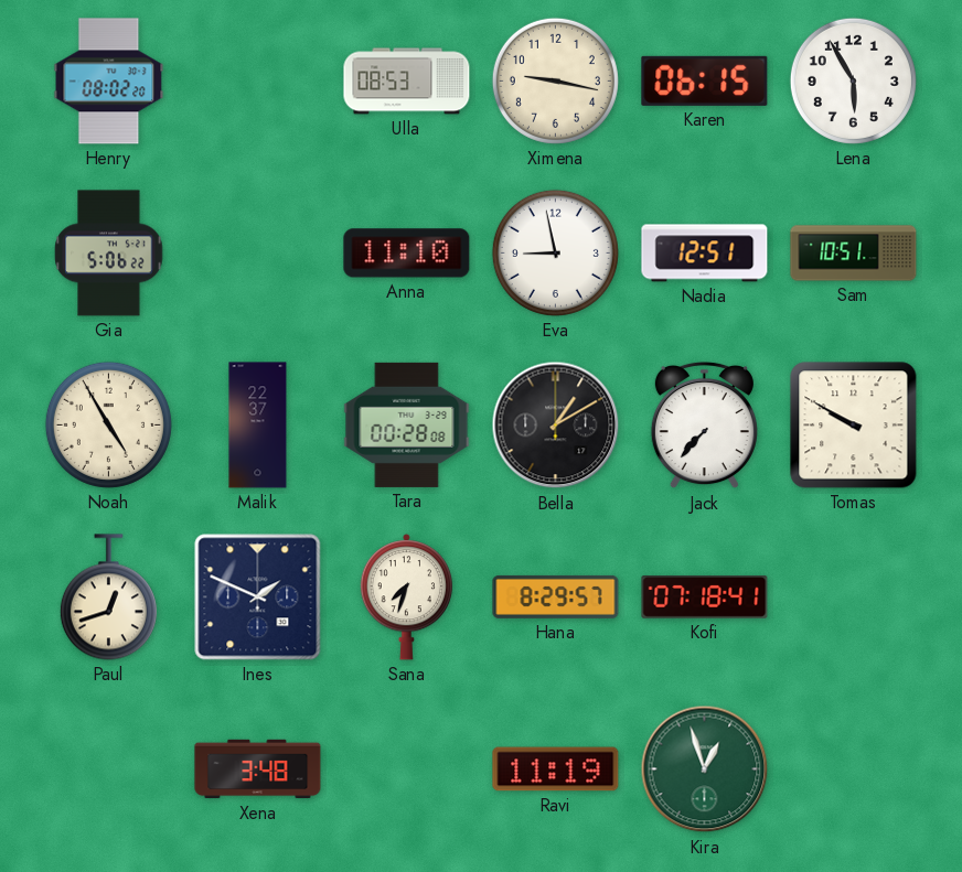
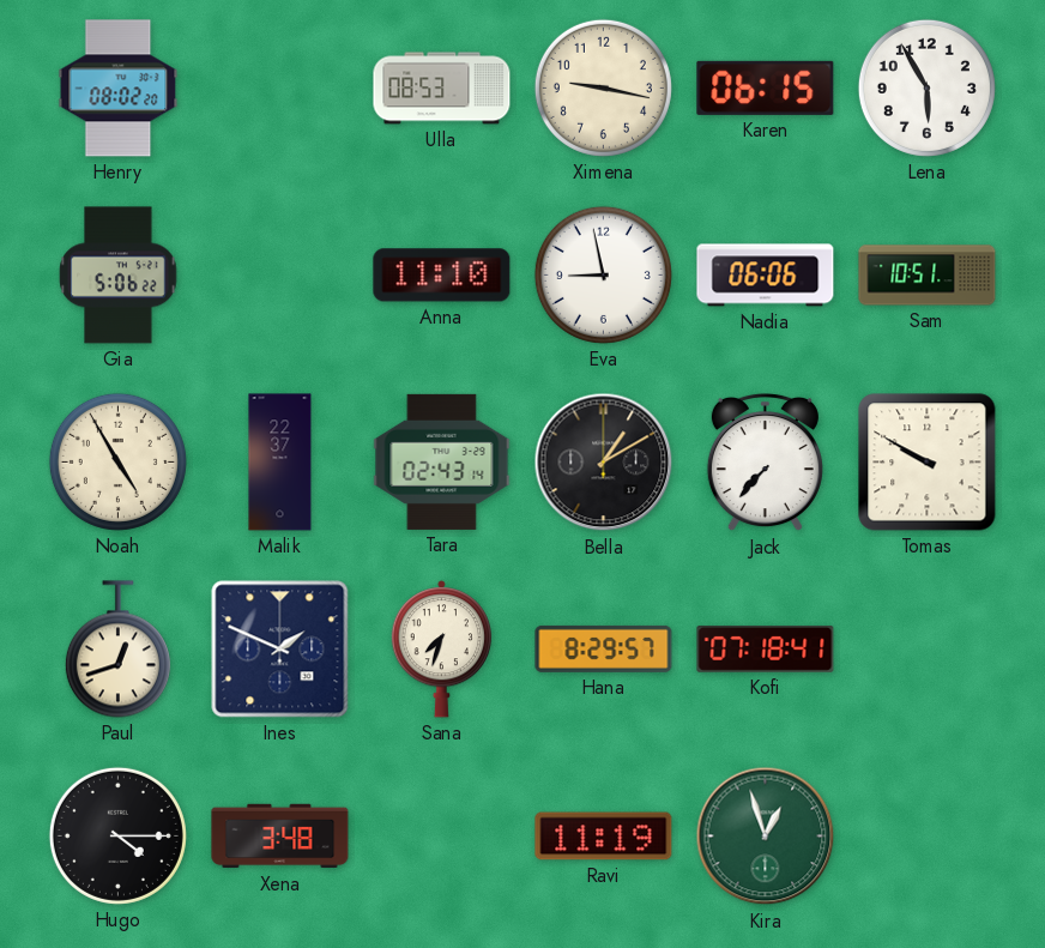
Nadia: 12:51 -> 06:06
Tara: 00:28 -> 02:43
Hugo: none -> 4:15
